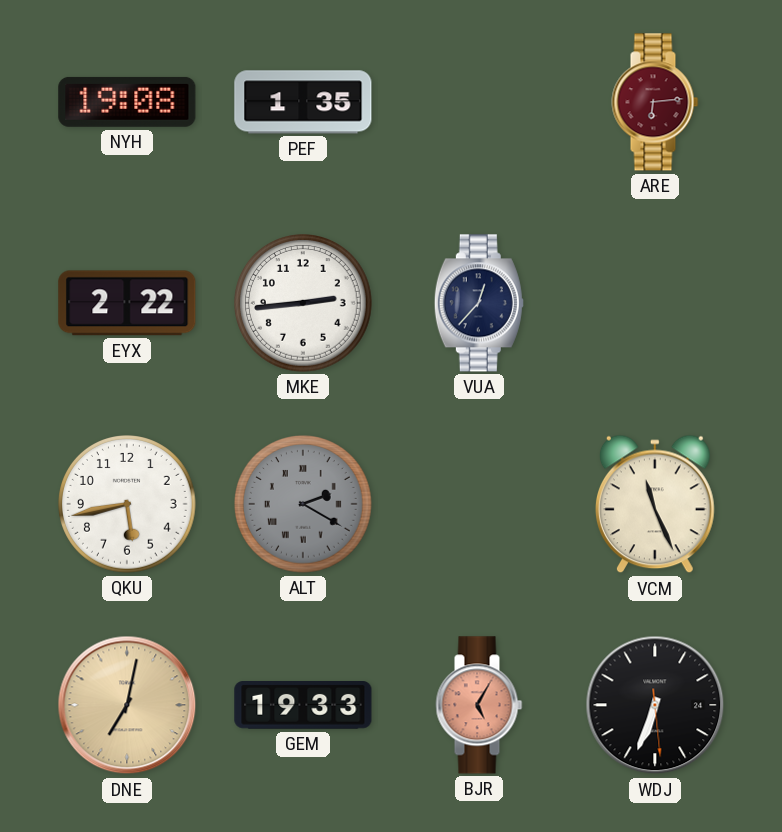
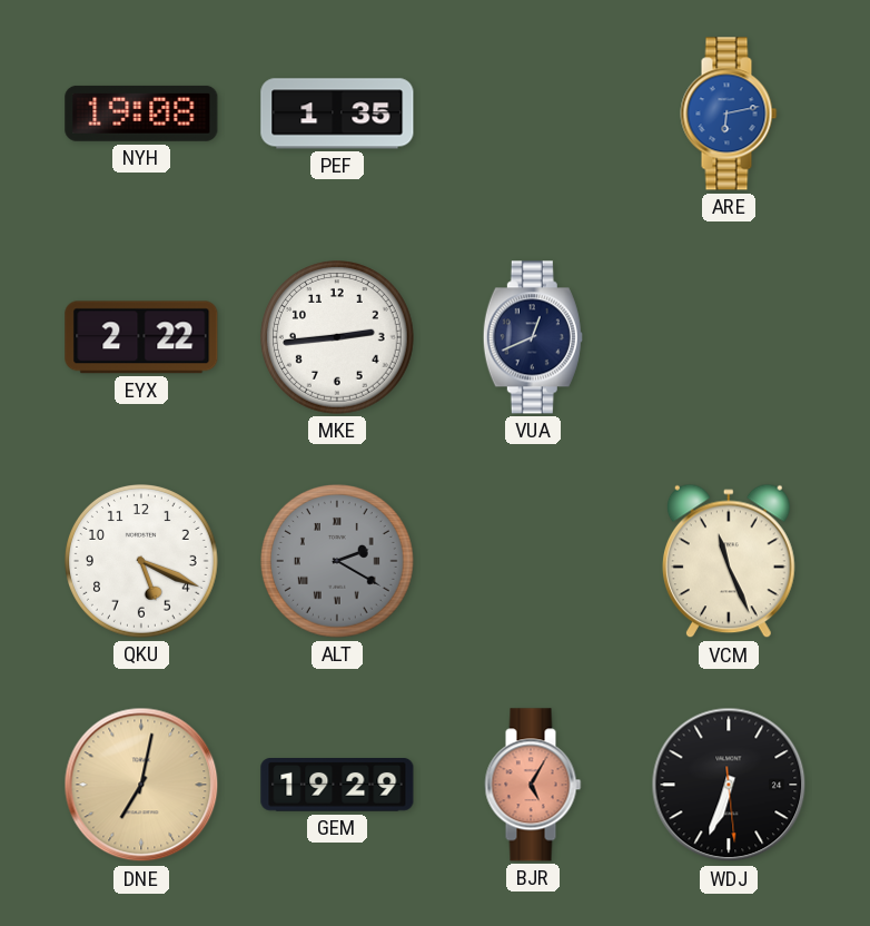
ARE: 6:14 -> 6:13
ARE dial: burgundy -> blue
VUA: 12:37 -> 12:41
QKU: 5:43 -> 5:19
GEM: 19:33 -> 19:29
